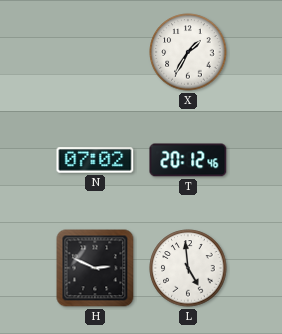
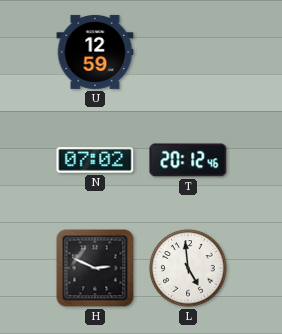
U: none -> 12:59
X: 1:35 -> none
